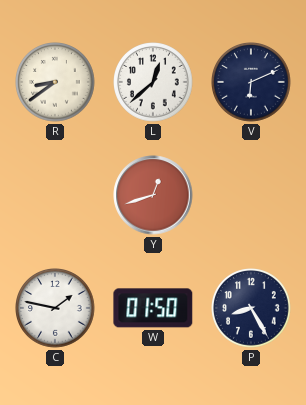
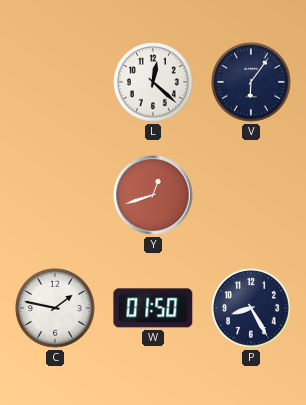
R: 8:39 -> none
L: 12:38 -> 12:22
V: 6:11 -> 6:06
